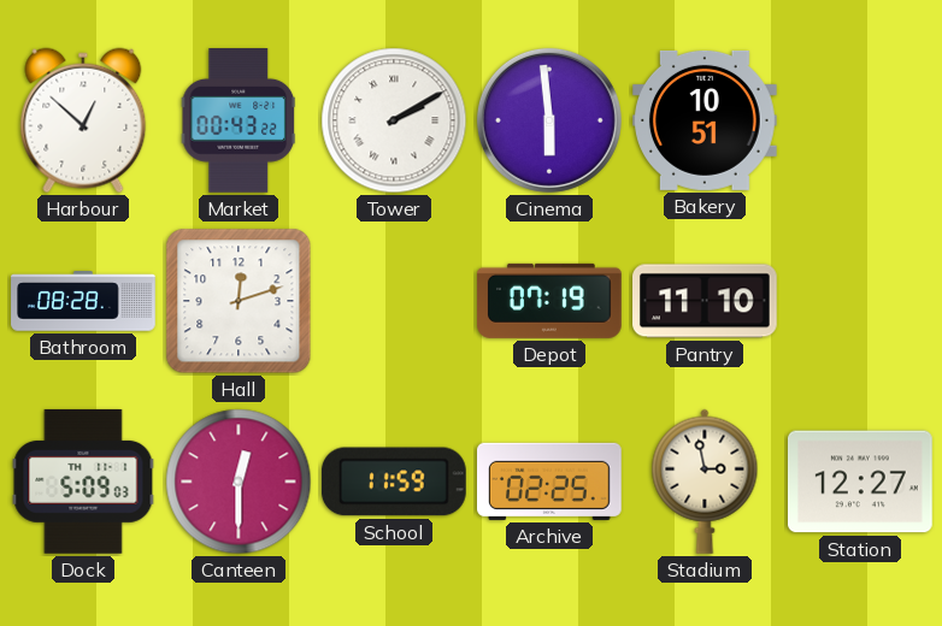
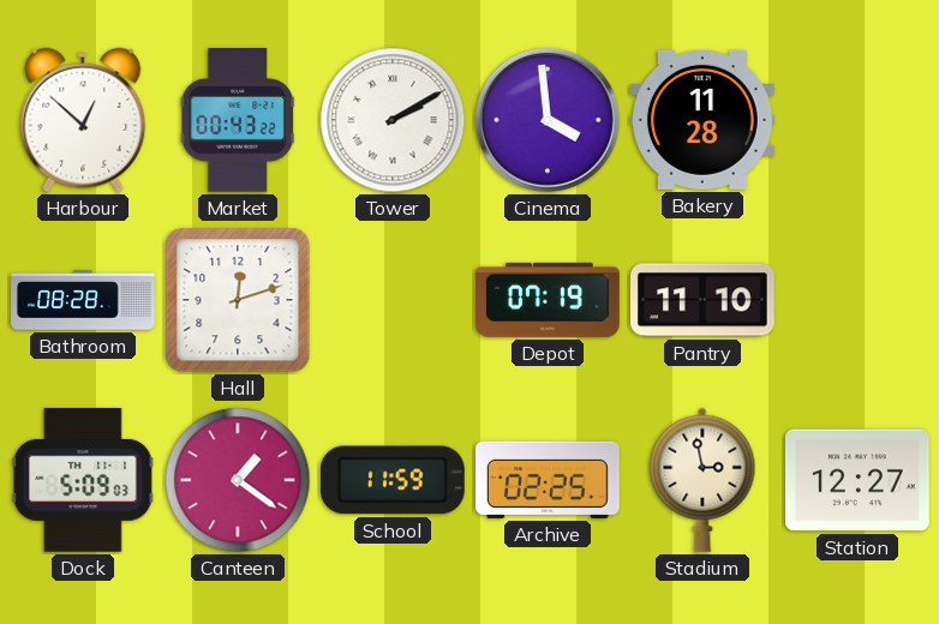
Cinema: 5:59 -> 3:59
Bakery: 10:51 -> 11:28
Canteen: 12:30 -> 1:21
